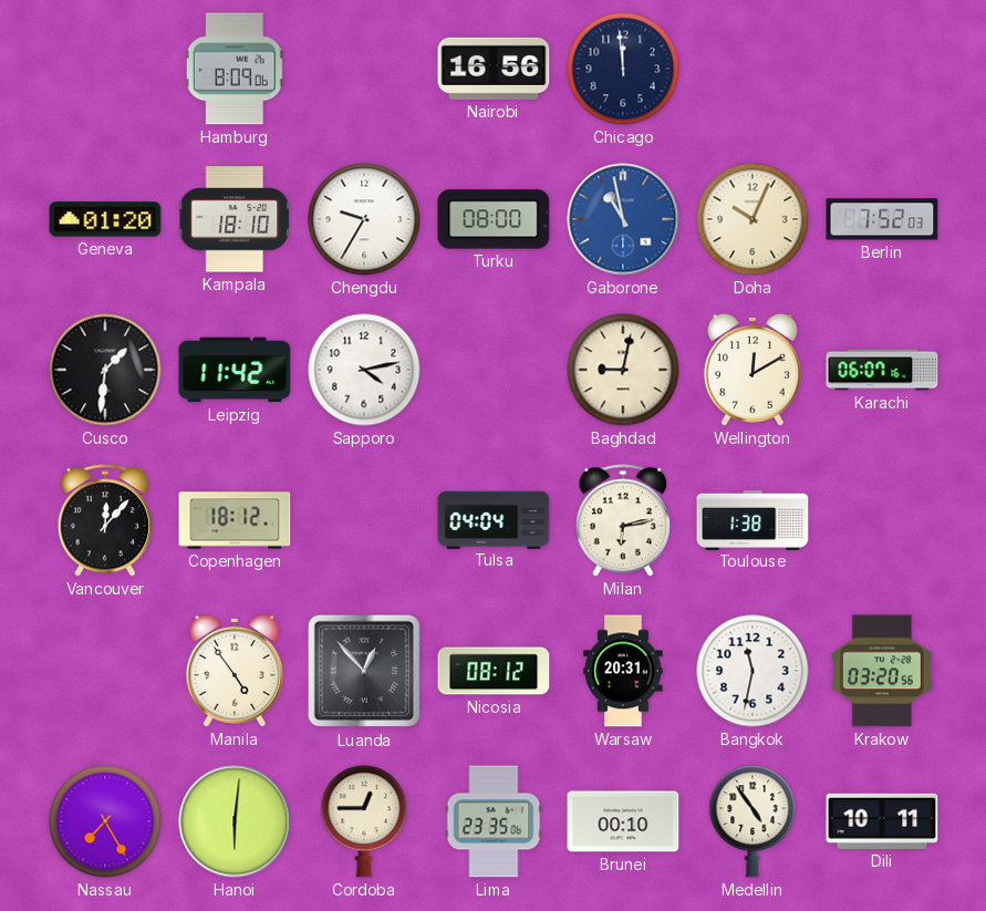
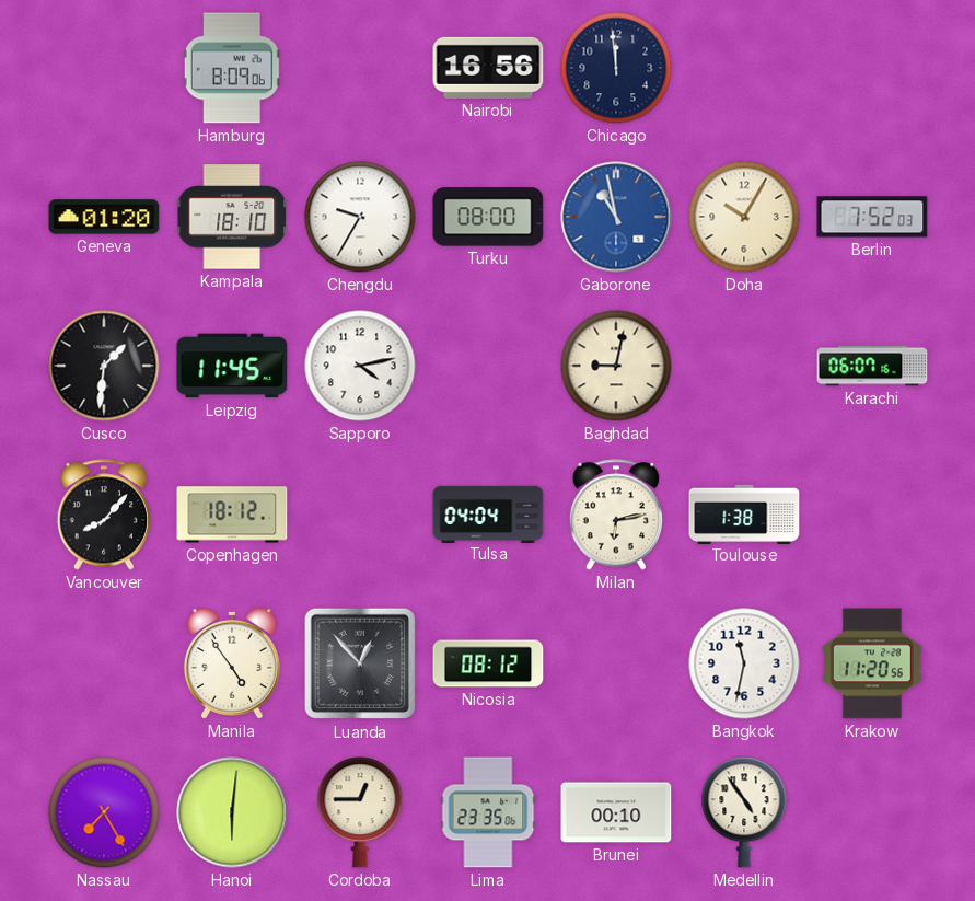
Doha: 10:04 -> 10:05
Leipzig: 11:42 -> 11:45
Wellington: 12:10 -> none
Vancouver: 12:07 -> 8:07
Warsaw: 20:31 -> none
Krakow: 03:20 -> 11:20
Dili: 10:11 -> none
